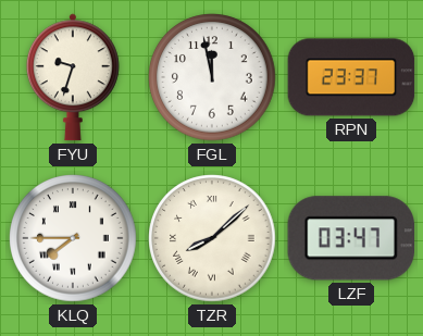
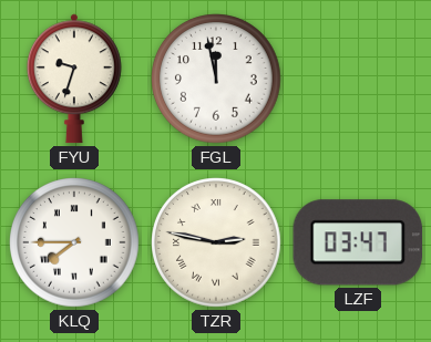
RPN: 23:37 -> none
TZR: 8:08 -> 2:47
